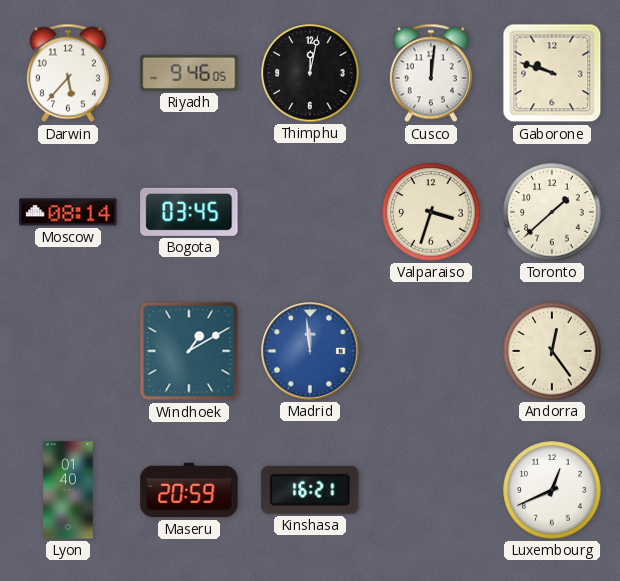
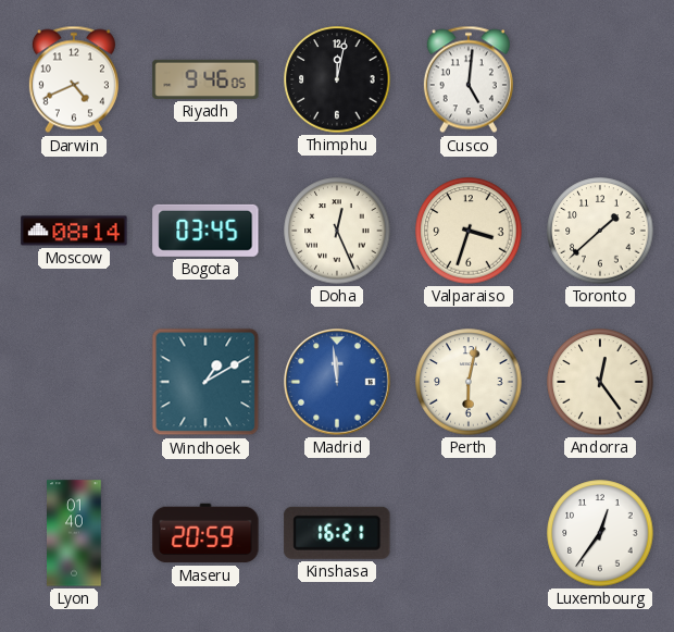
Darwin: 5:37 -> 4:41
Cusco: 12:01 -> 5:01
Gaborone: 9:48 -> none
Doha: none -> 12:26
Perth: none -> 6:02
Luxembourg: 12:41 -> 12:36
